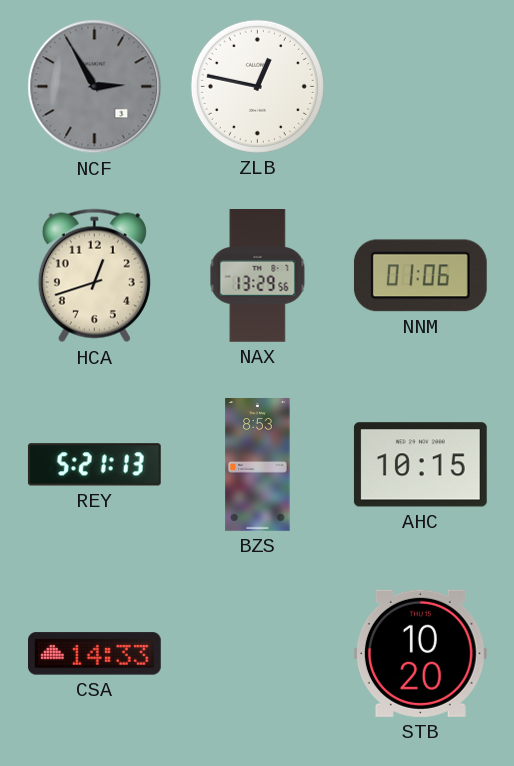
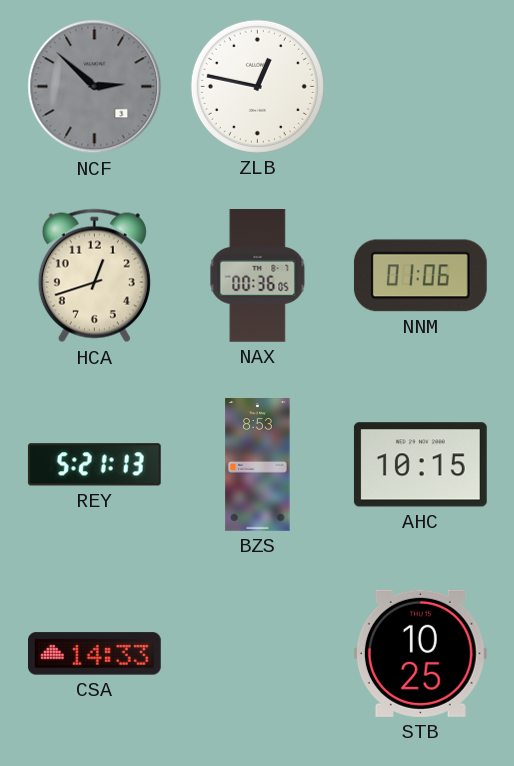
NCF: 2:55 -> 2:52
NAX: 13:29 -> 00:36
STB: 10:20 -> 10:25
